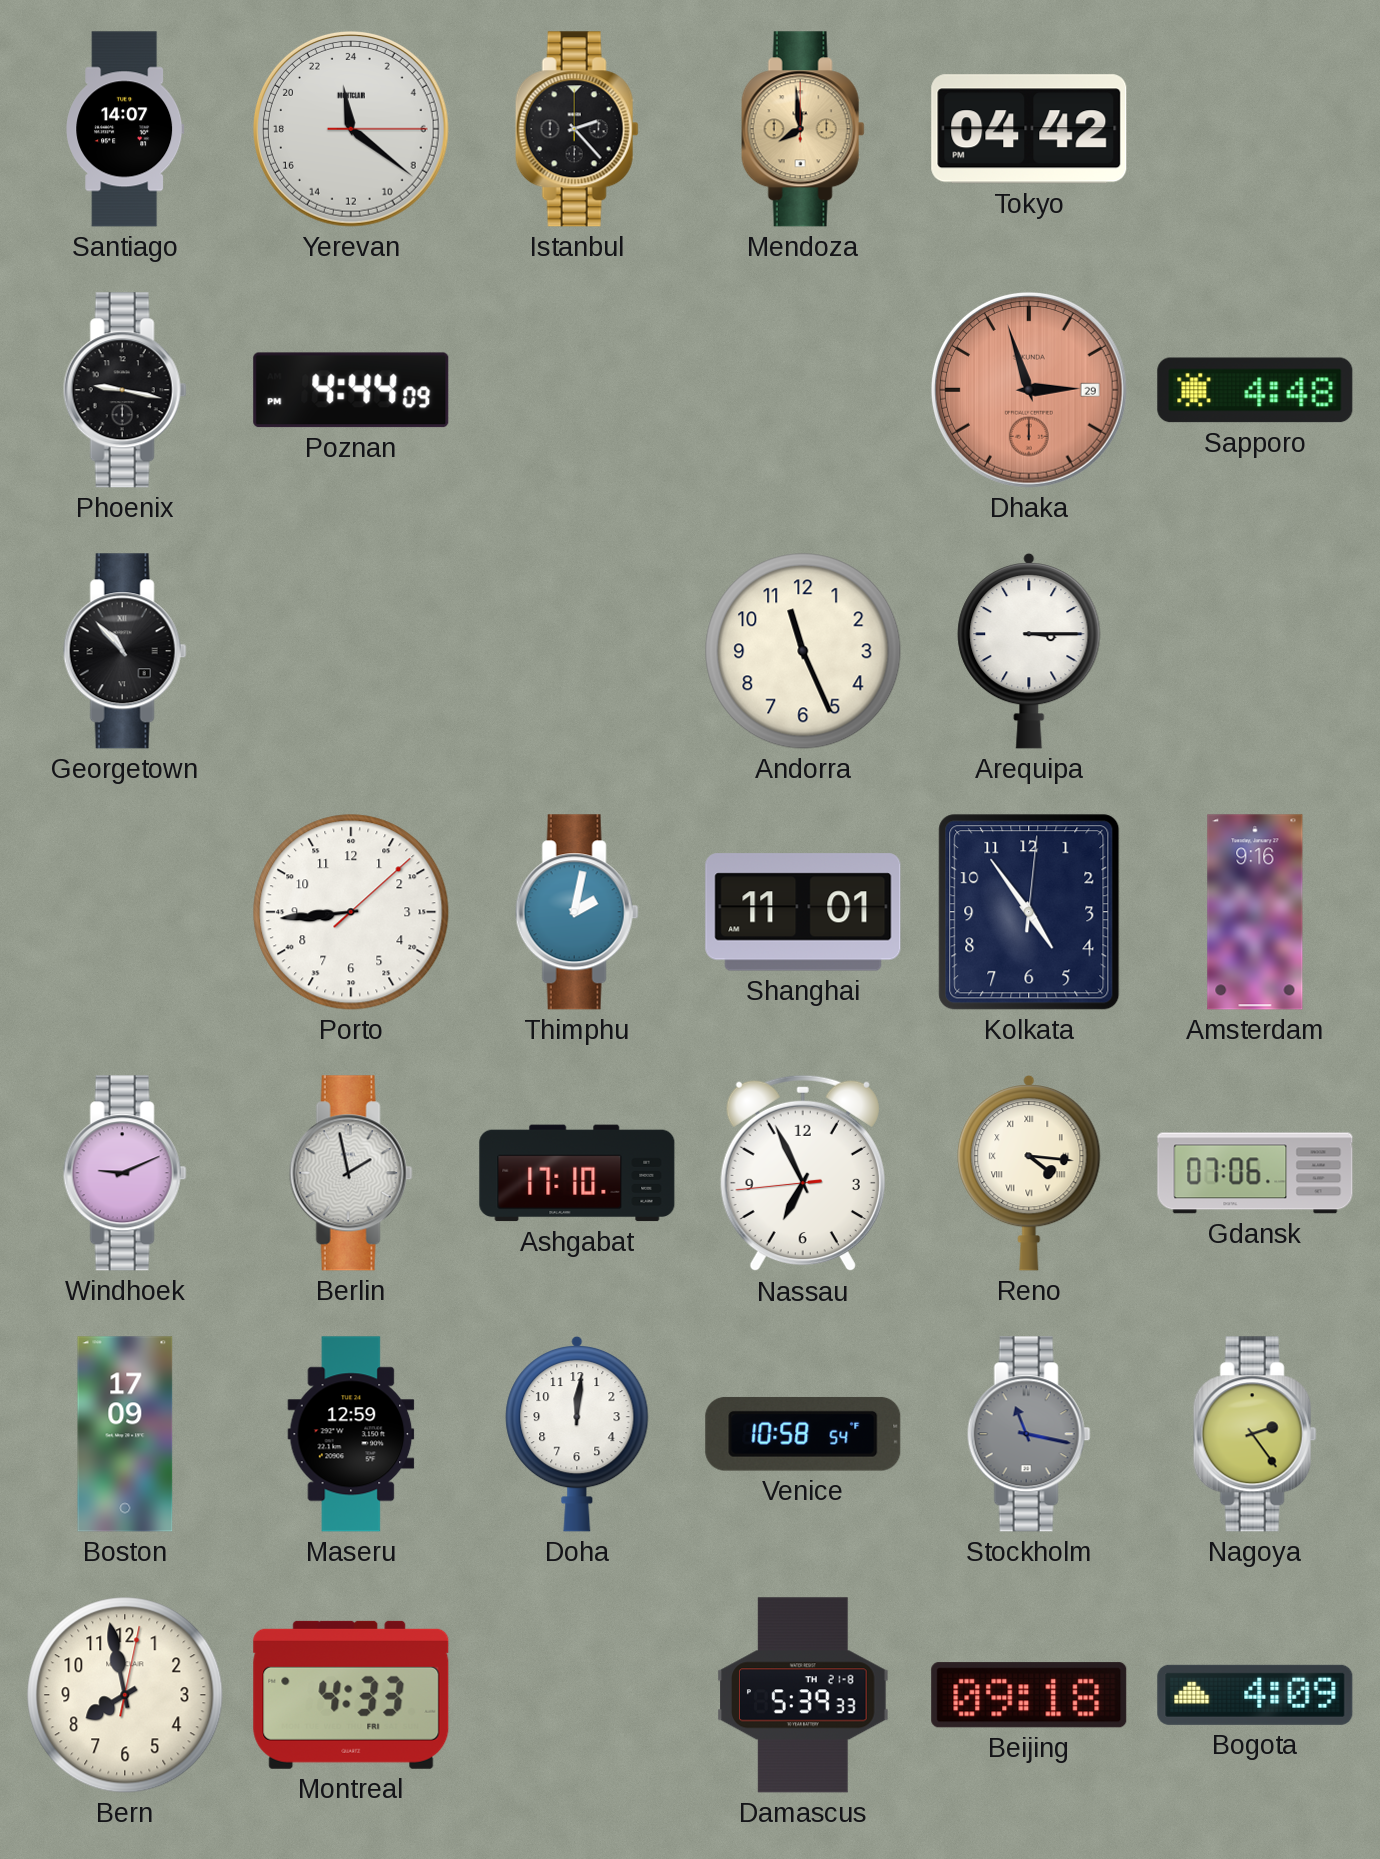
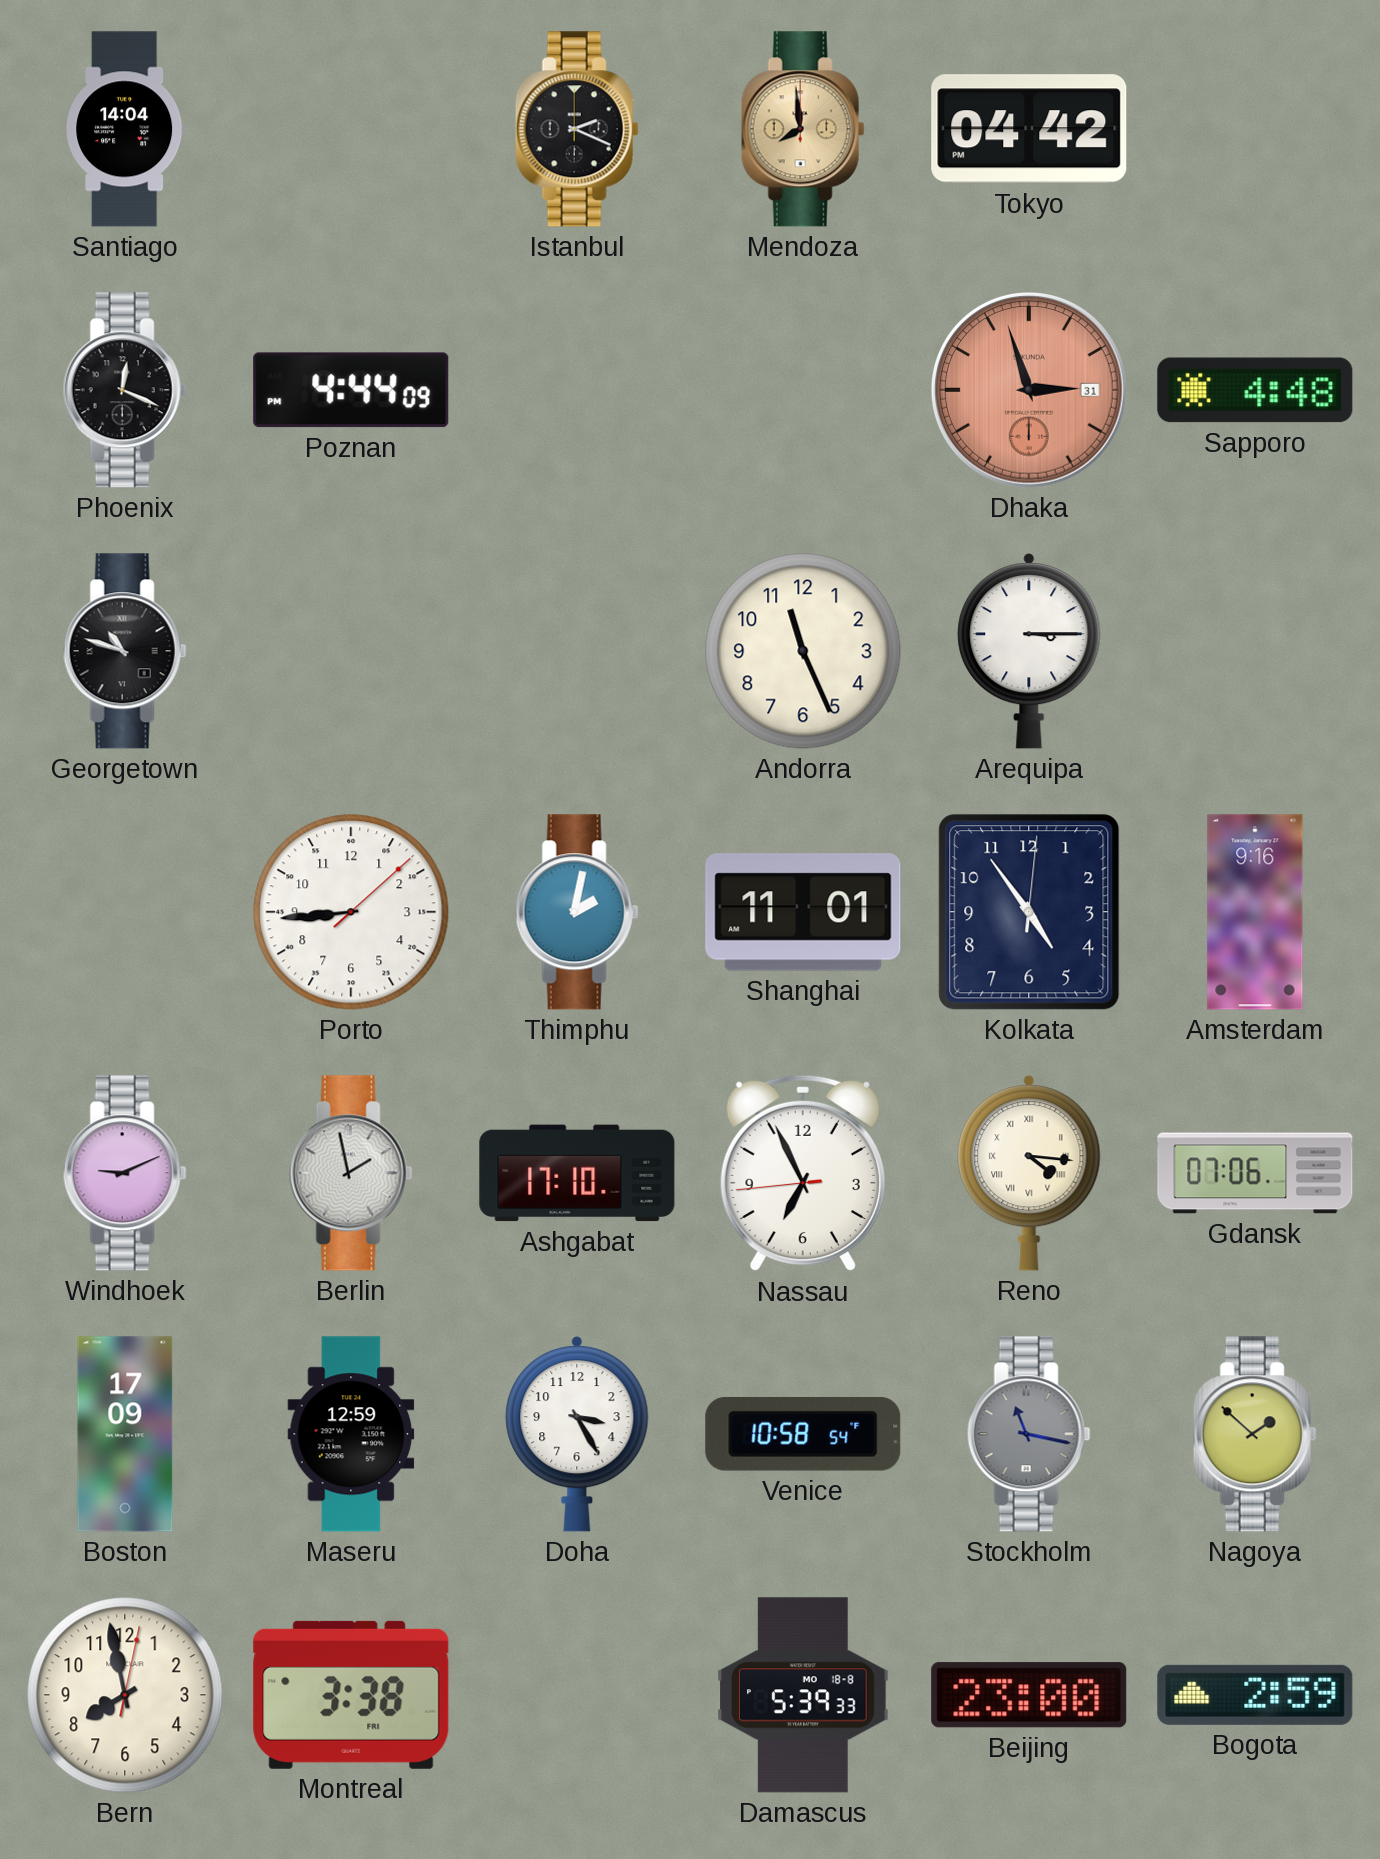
Santiago: 14:07 -> 14:04
Yerevan: 23:21 -> none
Istanbul: 2:23 -> 2:19
Phoenix: 9:17 -> 12:19
Dhaka date: 29 -> 31
Georgetown: 10:53 -> 10:48
Doha: 12:01 -> 3:25
Nagoya: 2:24 -> 1:52
Montreal: 4:33 -> 3:38
Damascus date: TH 21-8 -> MO 18-8
Beijing: 09:18 -> 23:00
Bogota: 4:09 -> 2:59
